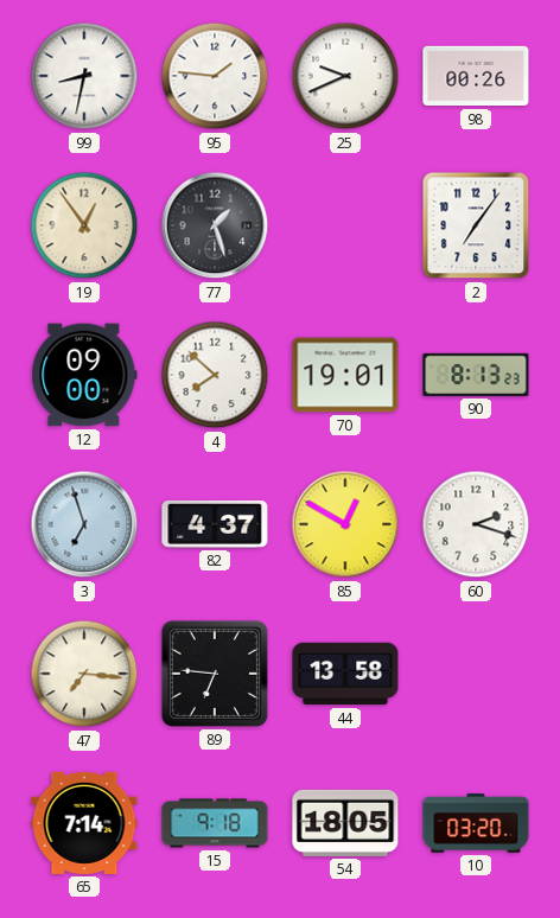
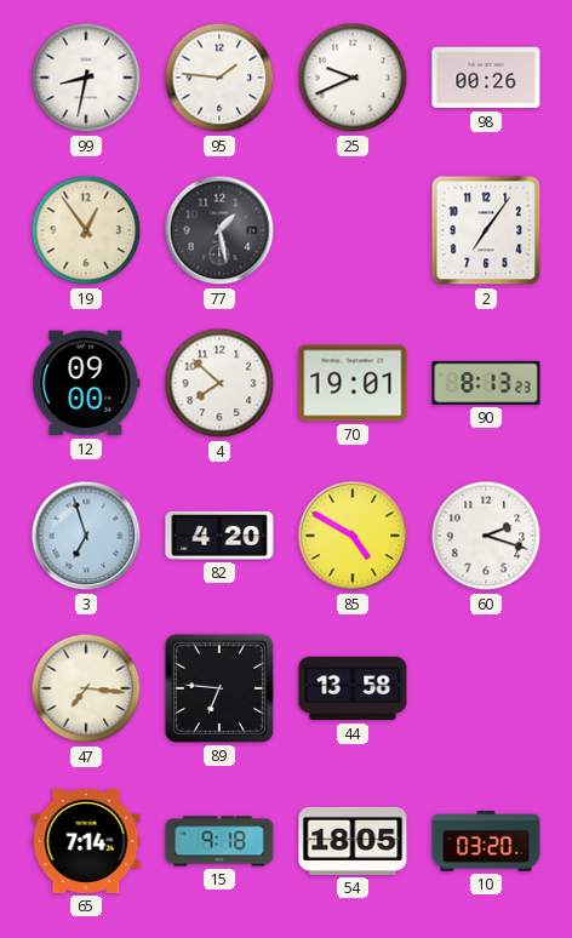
77: 1:27 -> 1:28
82: 4:37 -> 4:20
85: 12:50 -> 4:50
